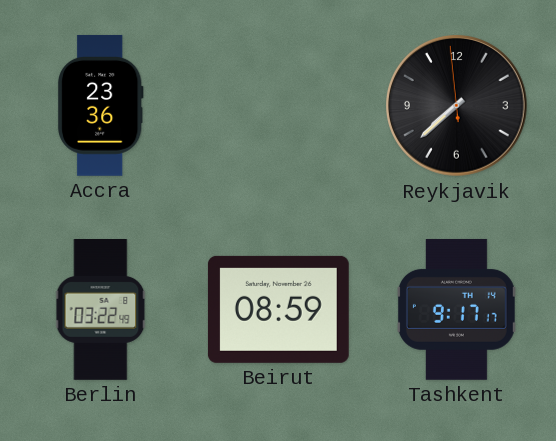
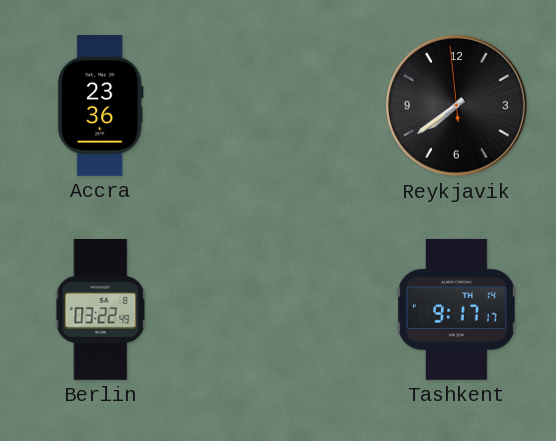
Reykjavik: 7:37 -> 7:38
Beirut: 08:59 -> none
